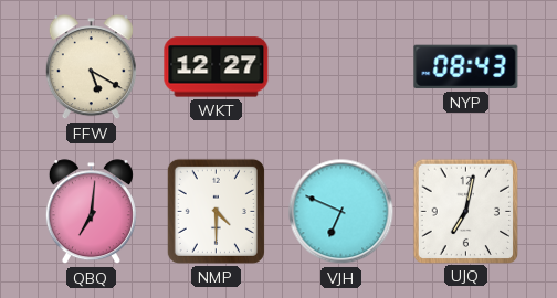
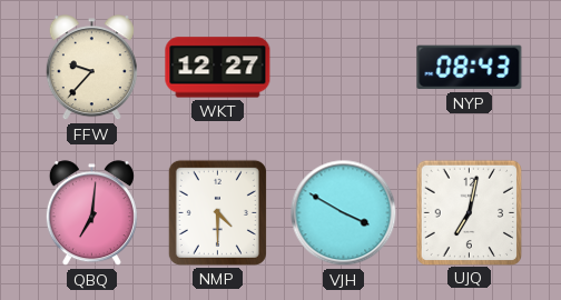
FFW: 5:20 -> 9:37
VJH: 6:49 -> 3:50
